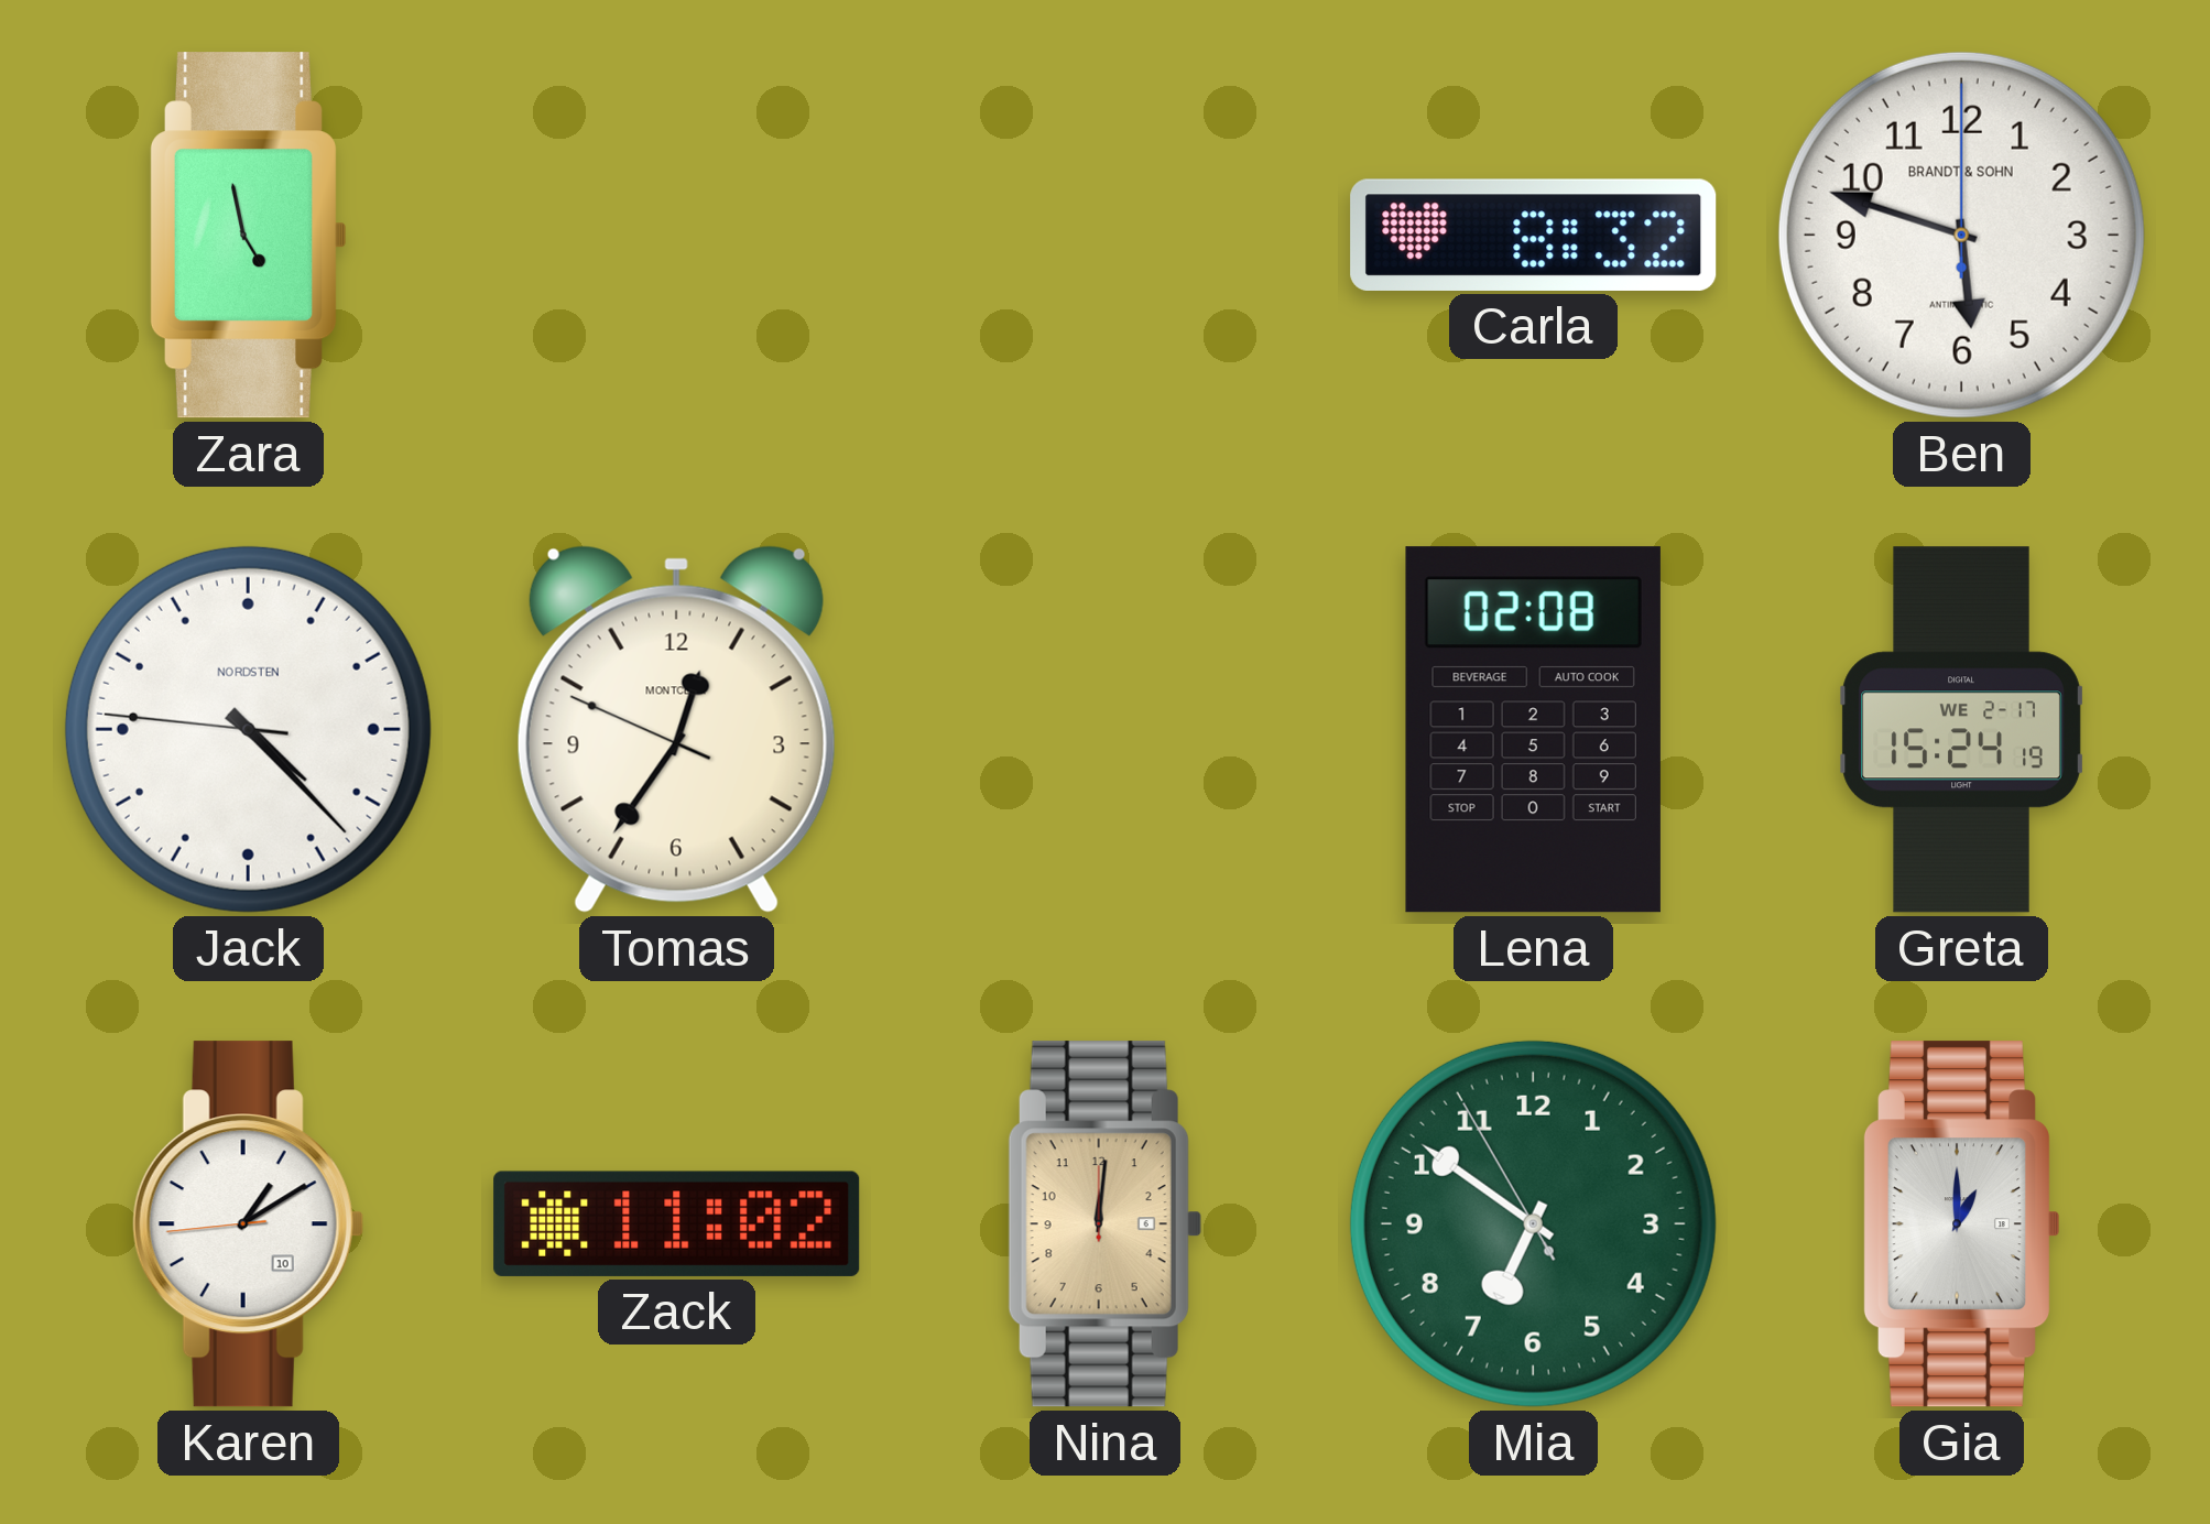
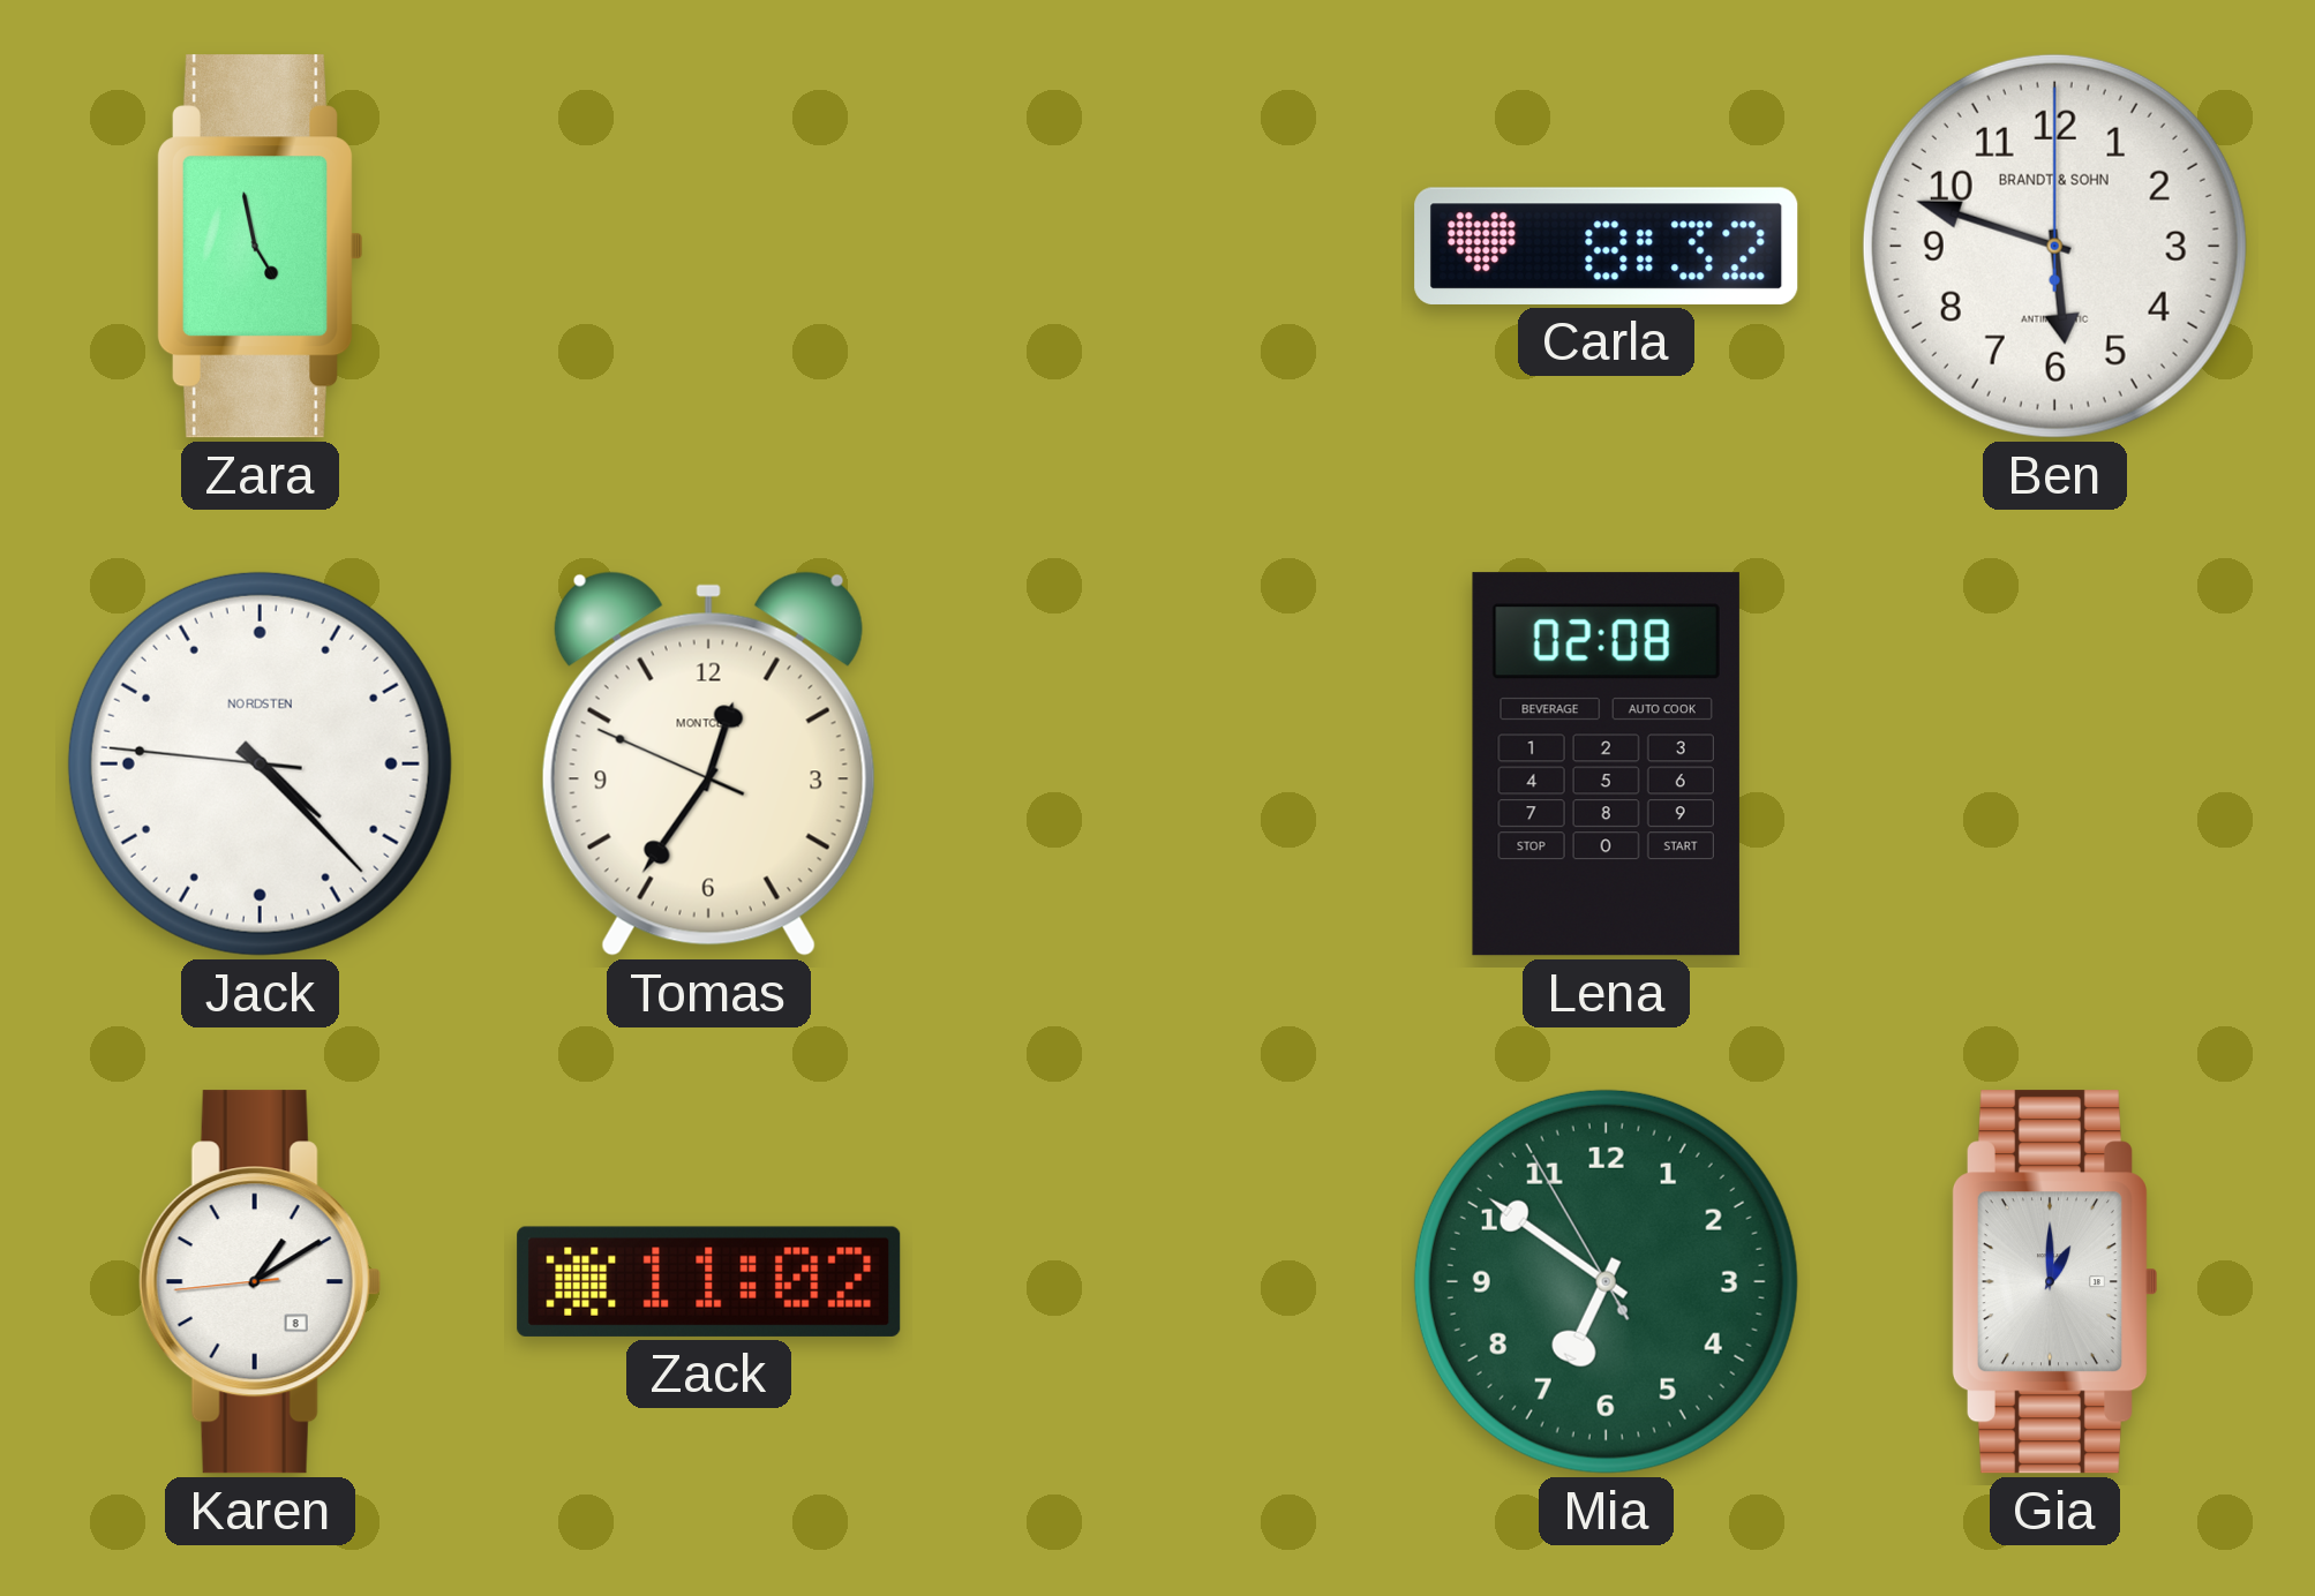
Greta: 15:24 -> none
Karen date: 10 -> 8
Nina: 12:01 -> none
